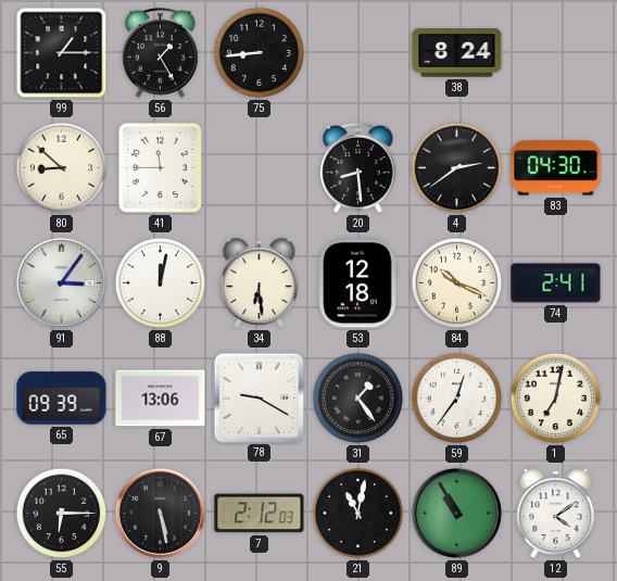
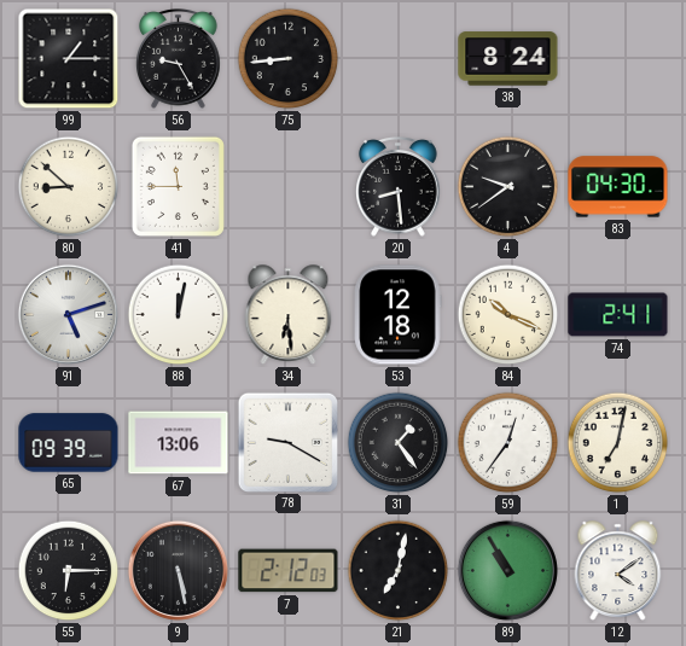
56: 1:25 -> 9:25
4: 2:39 -> 9:39
91: 3:06 -> 5:12
21: 11:02 -> 7:02
